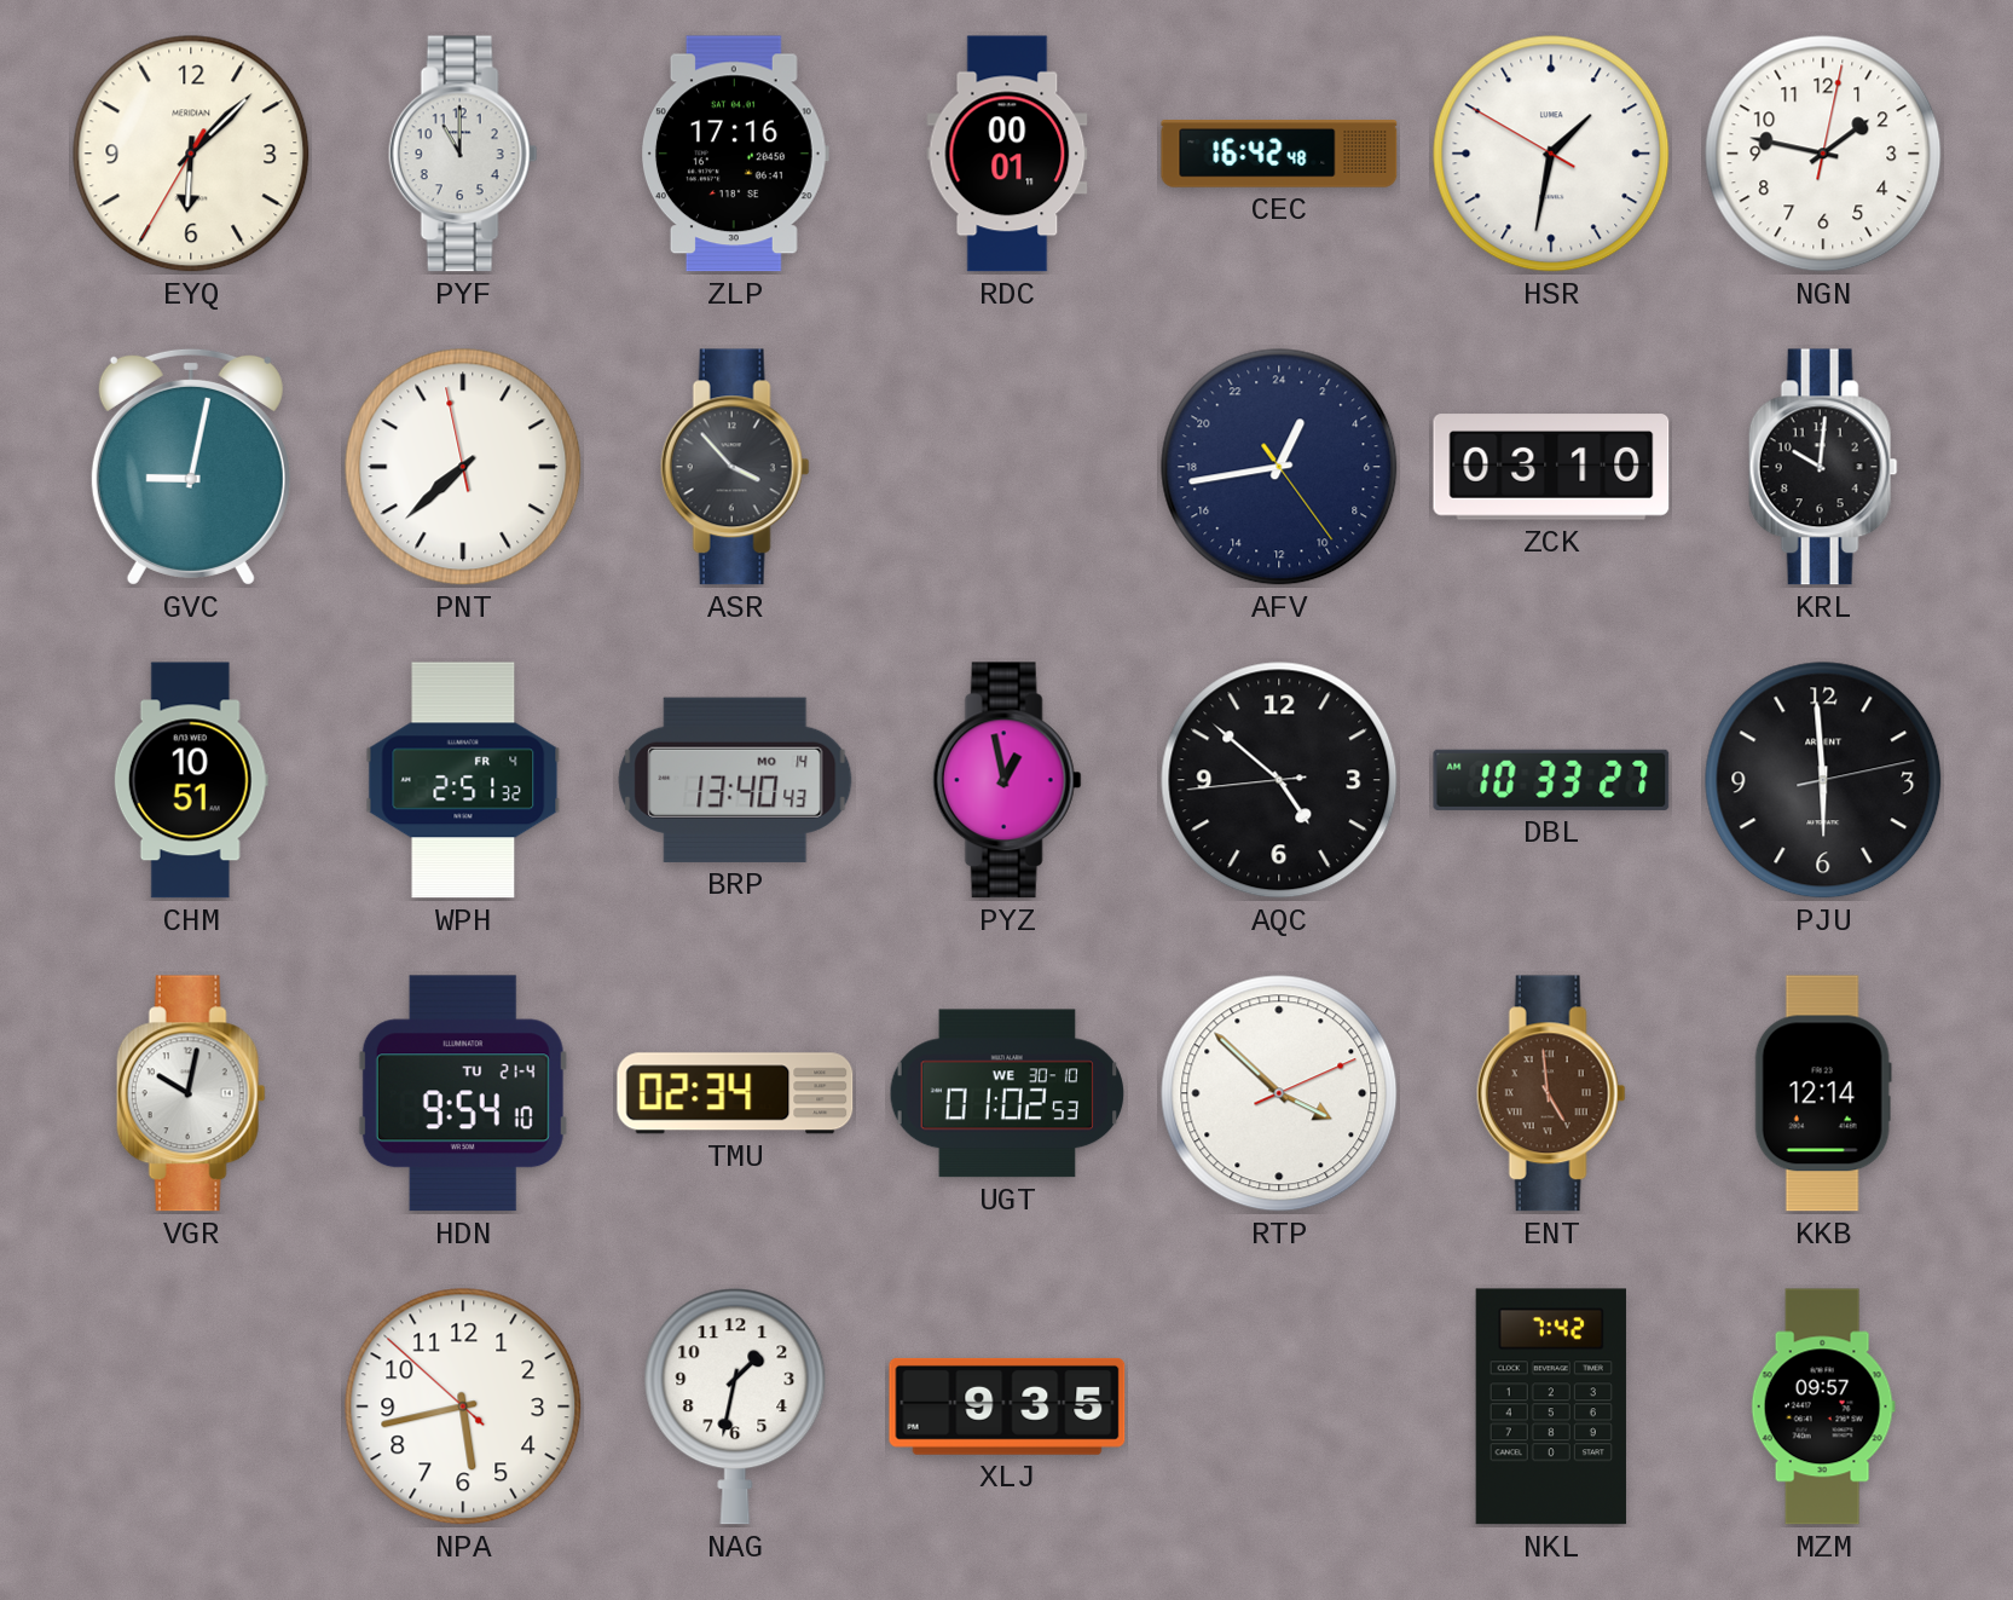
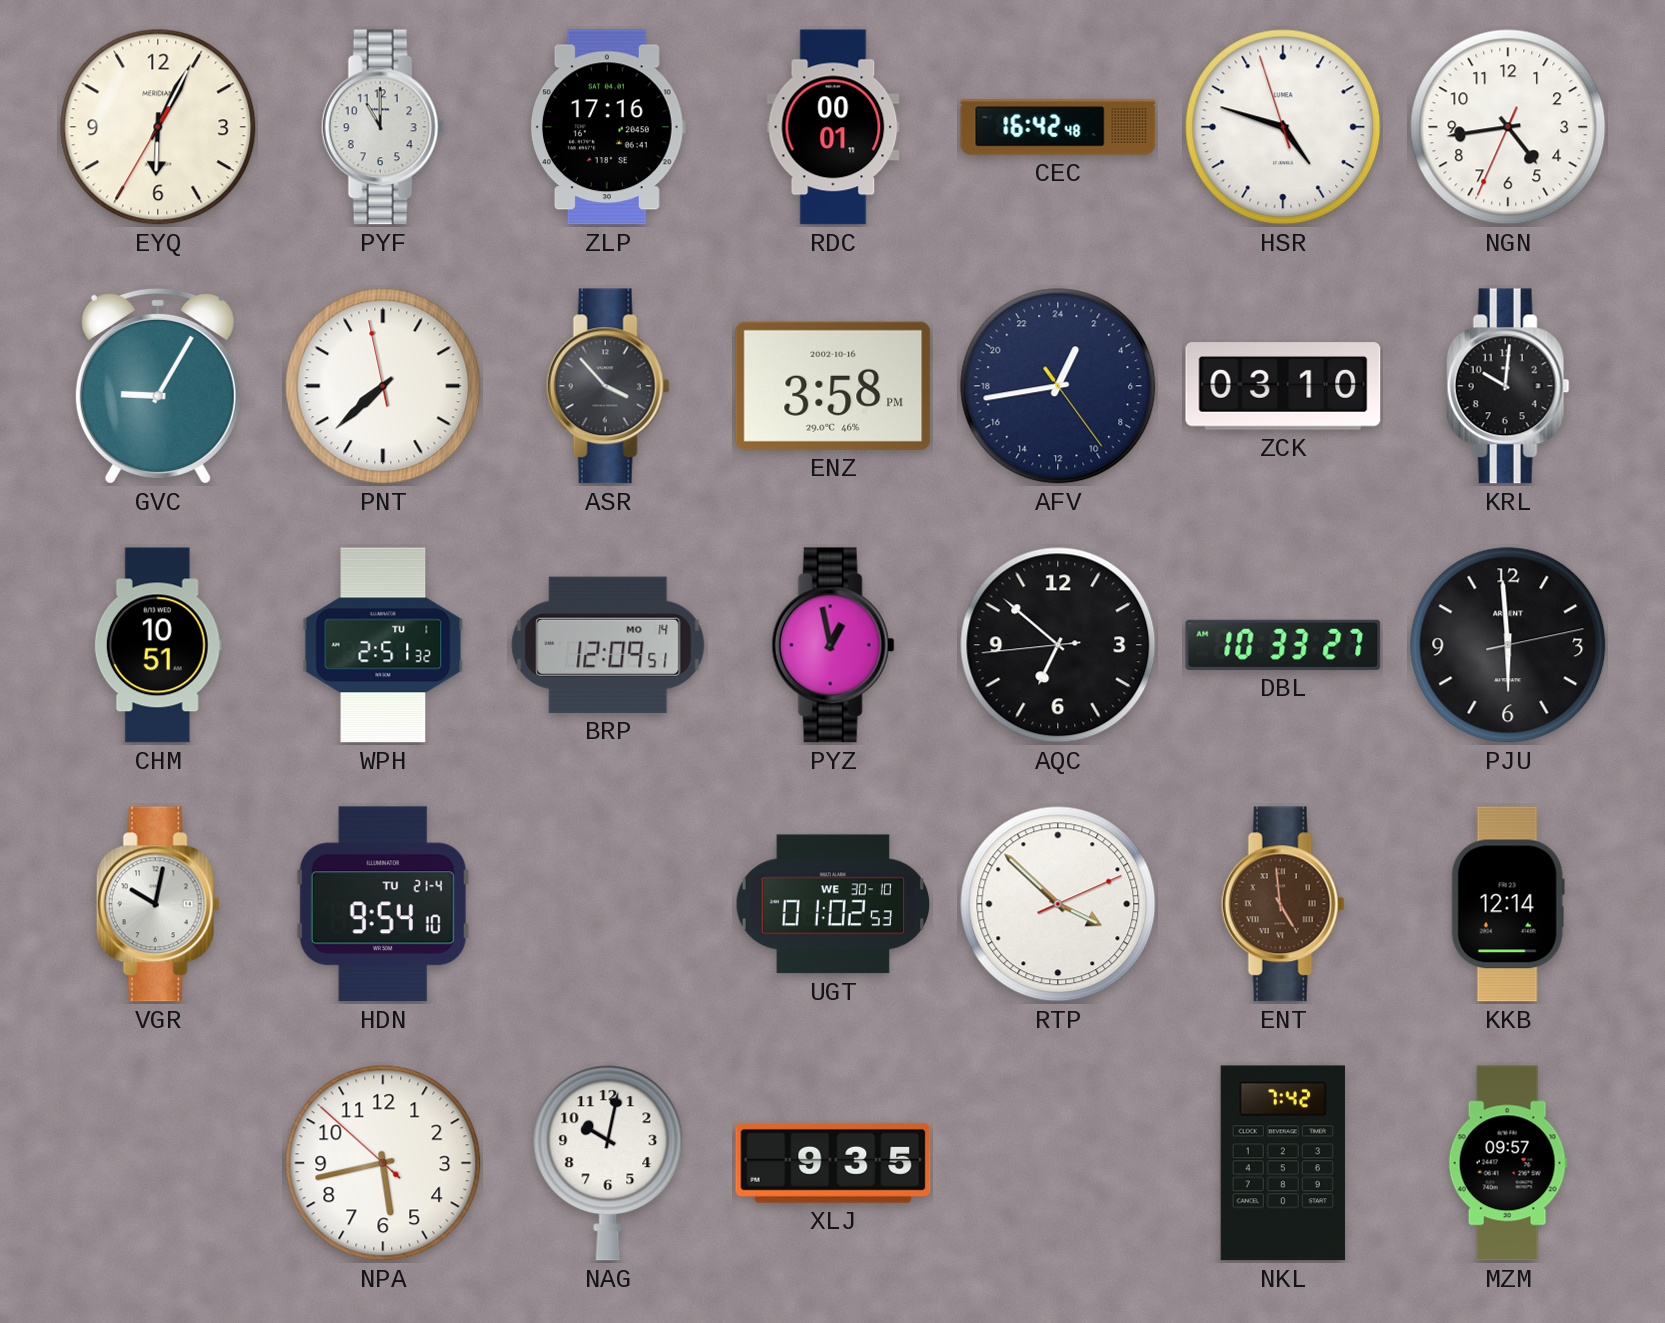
EYQ: 6:07 -> 6:04
HSR: 1:31 -> 4:47
NGN: 1:47 -> 4:43
GVC: 9:02 -> 9:05
ENZ: none -> 3:58
WPH date: FR 4 -> TU 1
BRP: 13:40 -> 12:09
AQC: 4:51 -> 6:51
TMU: 02:34 -> none
NAG: 1:32 -> 10:02
